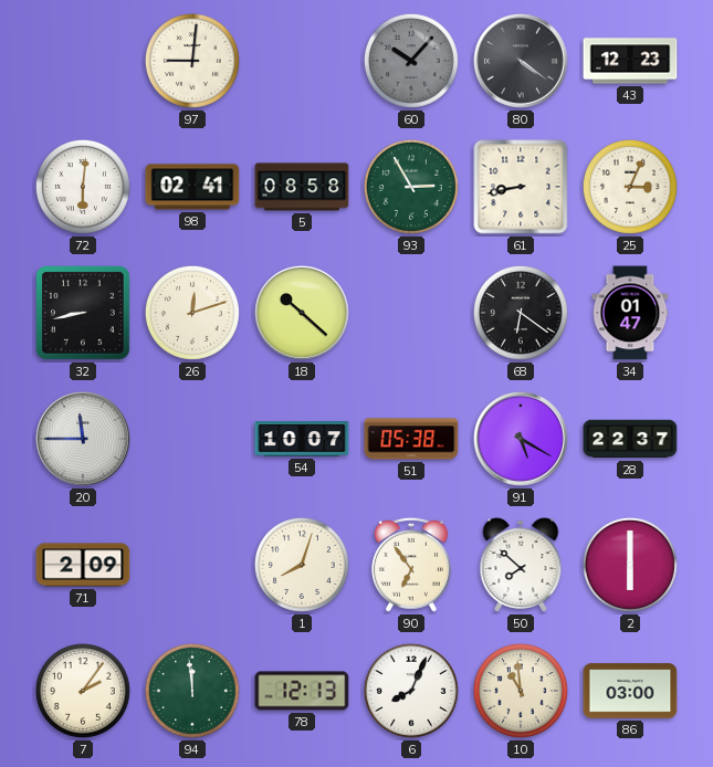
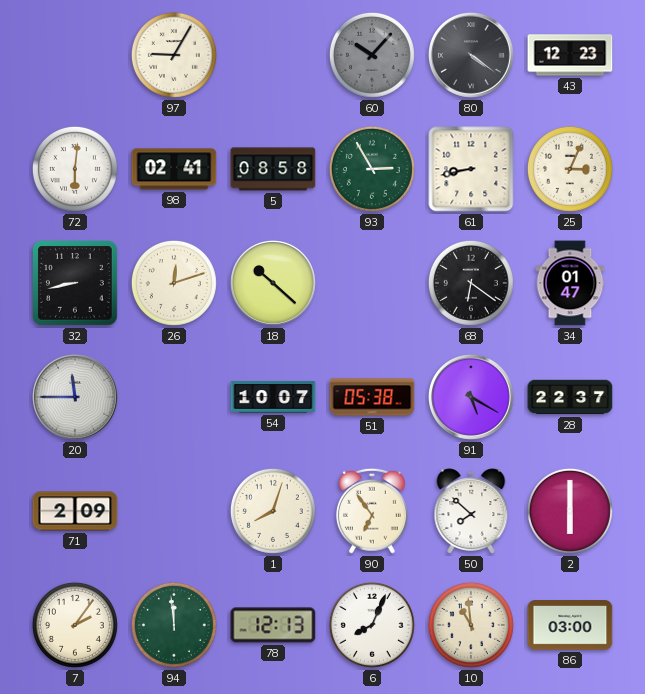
97: 9:01 -> 9:05
